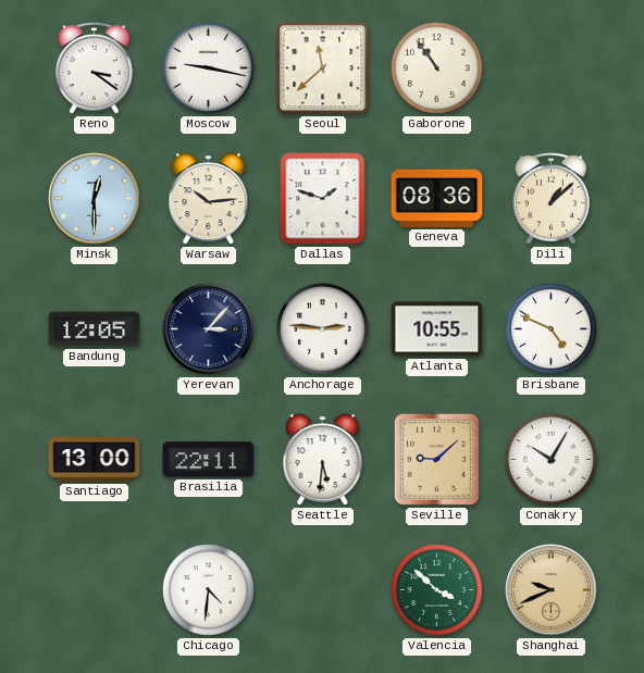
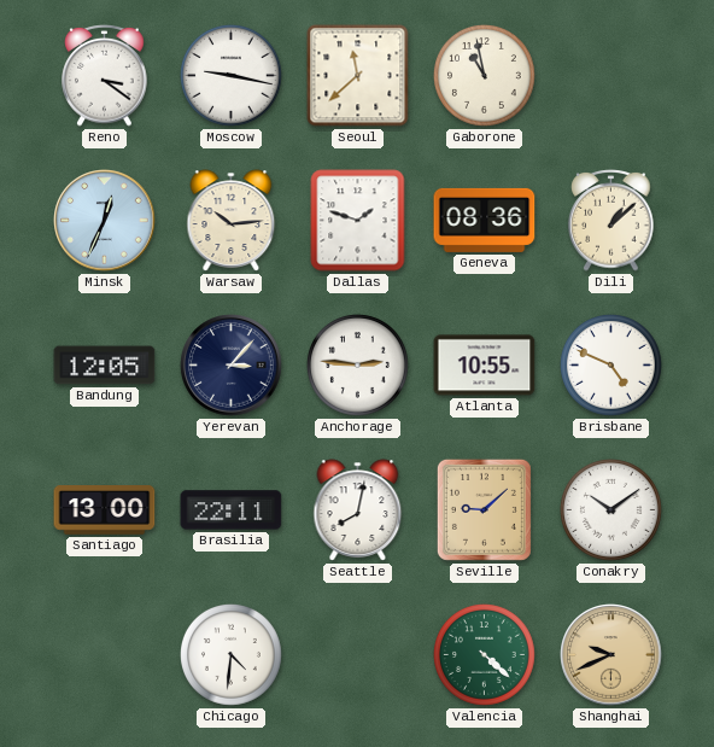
Gaborone: 10:54 -> 10:58
Minsk: 12:30 -> 12:34
Seattle: 5:31 -> 8:02
Conakry: 10:05 -> 10:09
Valencia: 3:52 -> 4:22
